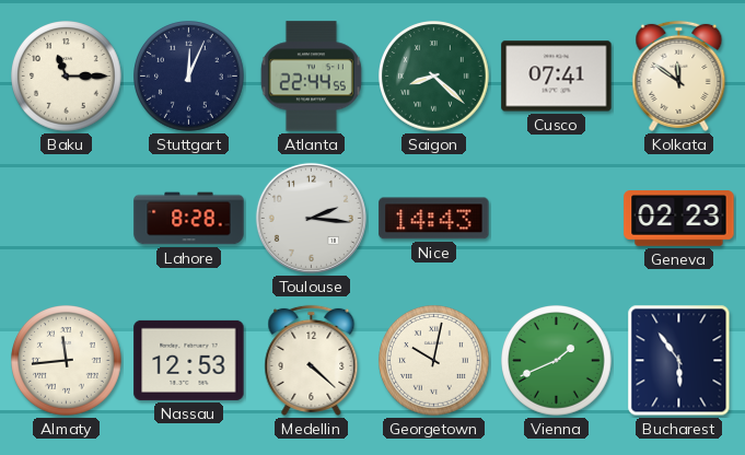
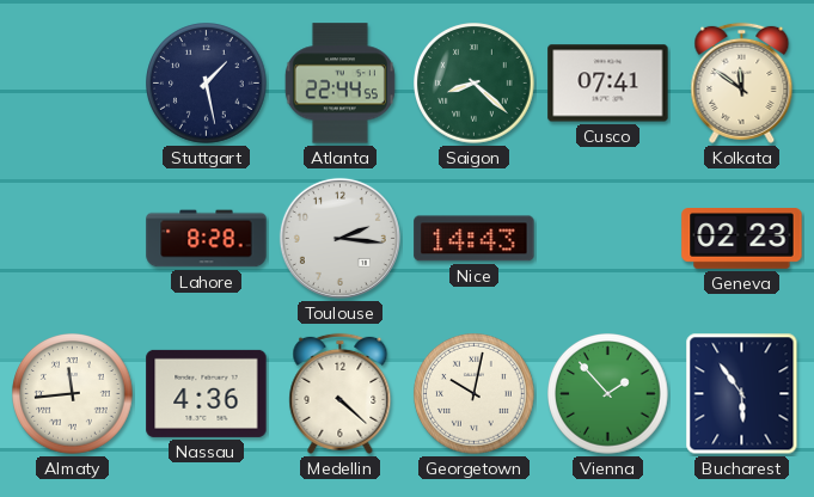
Baku: 11:15 -> none
Stuttgart: 12:04 -> 1:28
Nassau: 12:53 -> 4:36
Vienna: 1:41 -> 1:53
